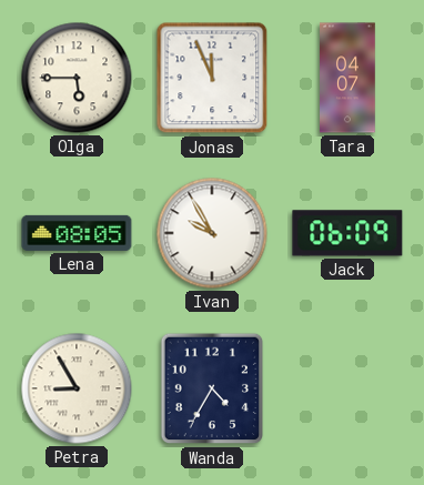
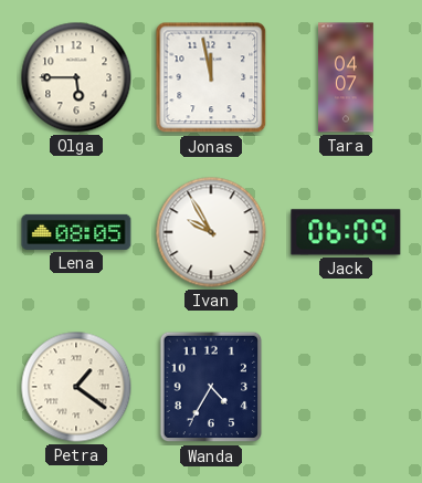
Jonas: 11:56 -> 11:58
Petra: 8:55 -> 1:21
